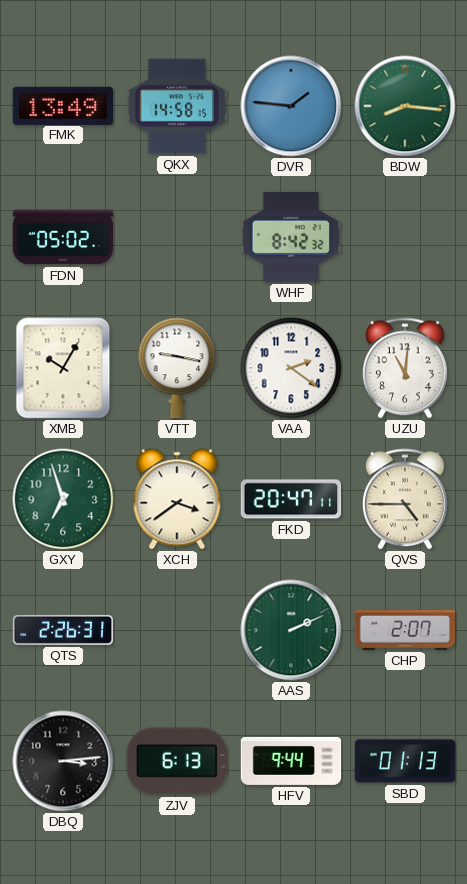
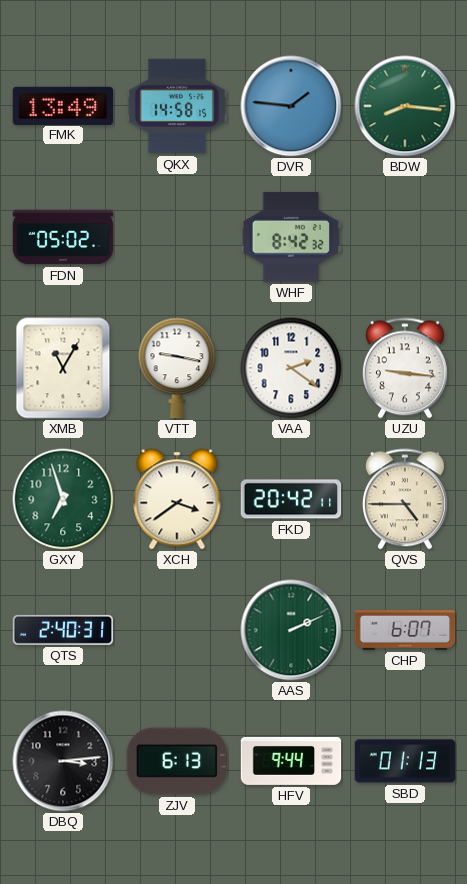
XMB: 10:05 -> 11:05
UZU: 11:01 -> 9:16
FKD: 20:47 -> 20:42
QTS: 2:26 -> 2:40
CHP: 2:07 -> 6:07
